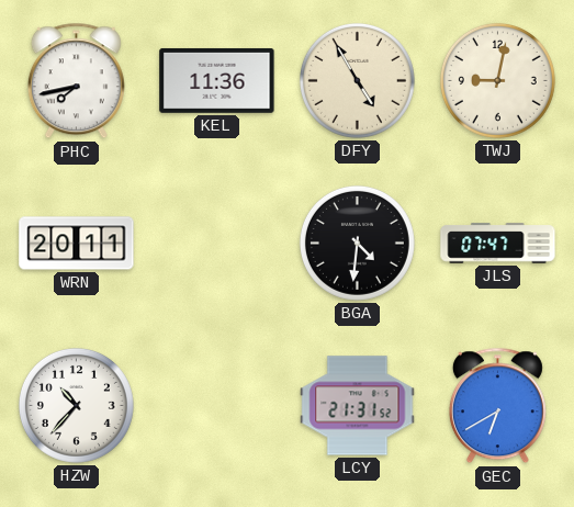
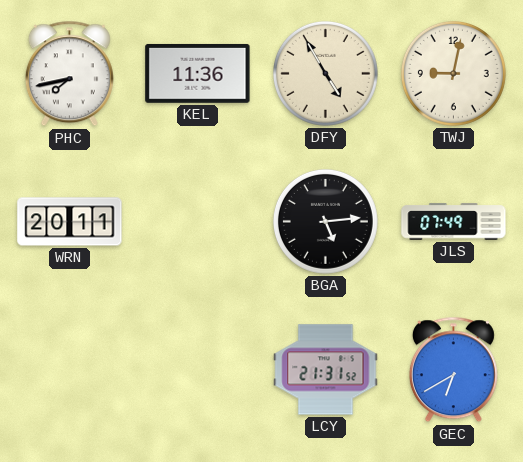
BGA: 4:31 -> 5:14
JLS: 07:47 -> 07:49
HZW: 10:37 -> none
